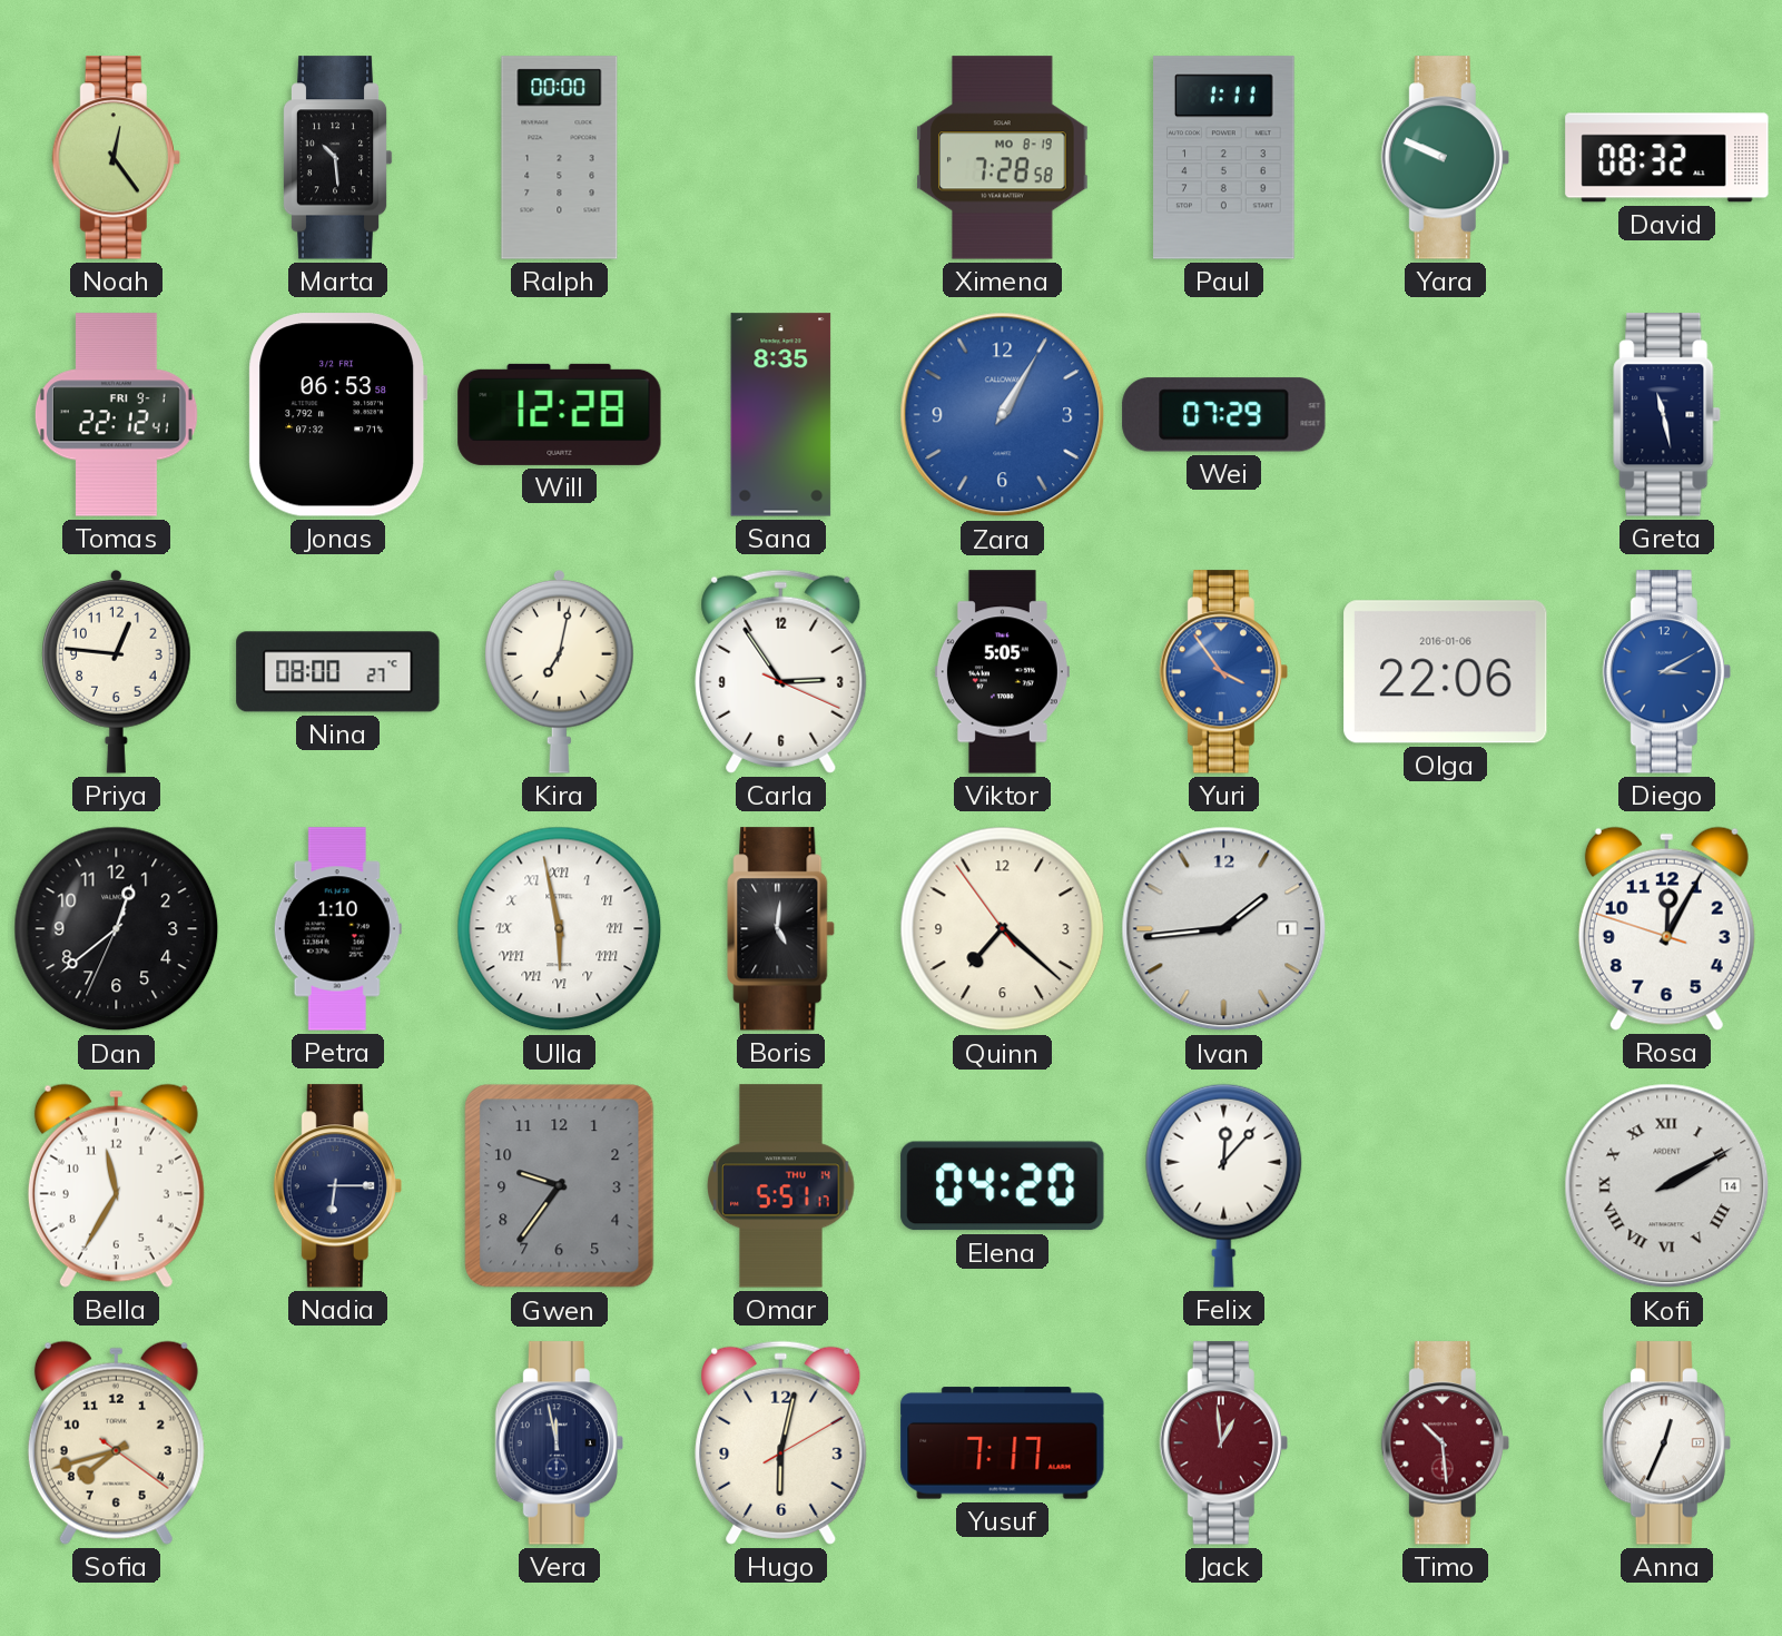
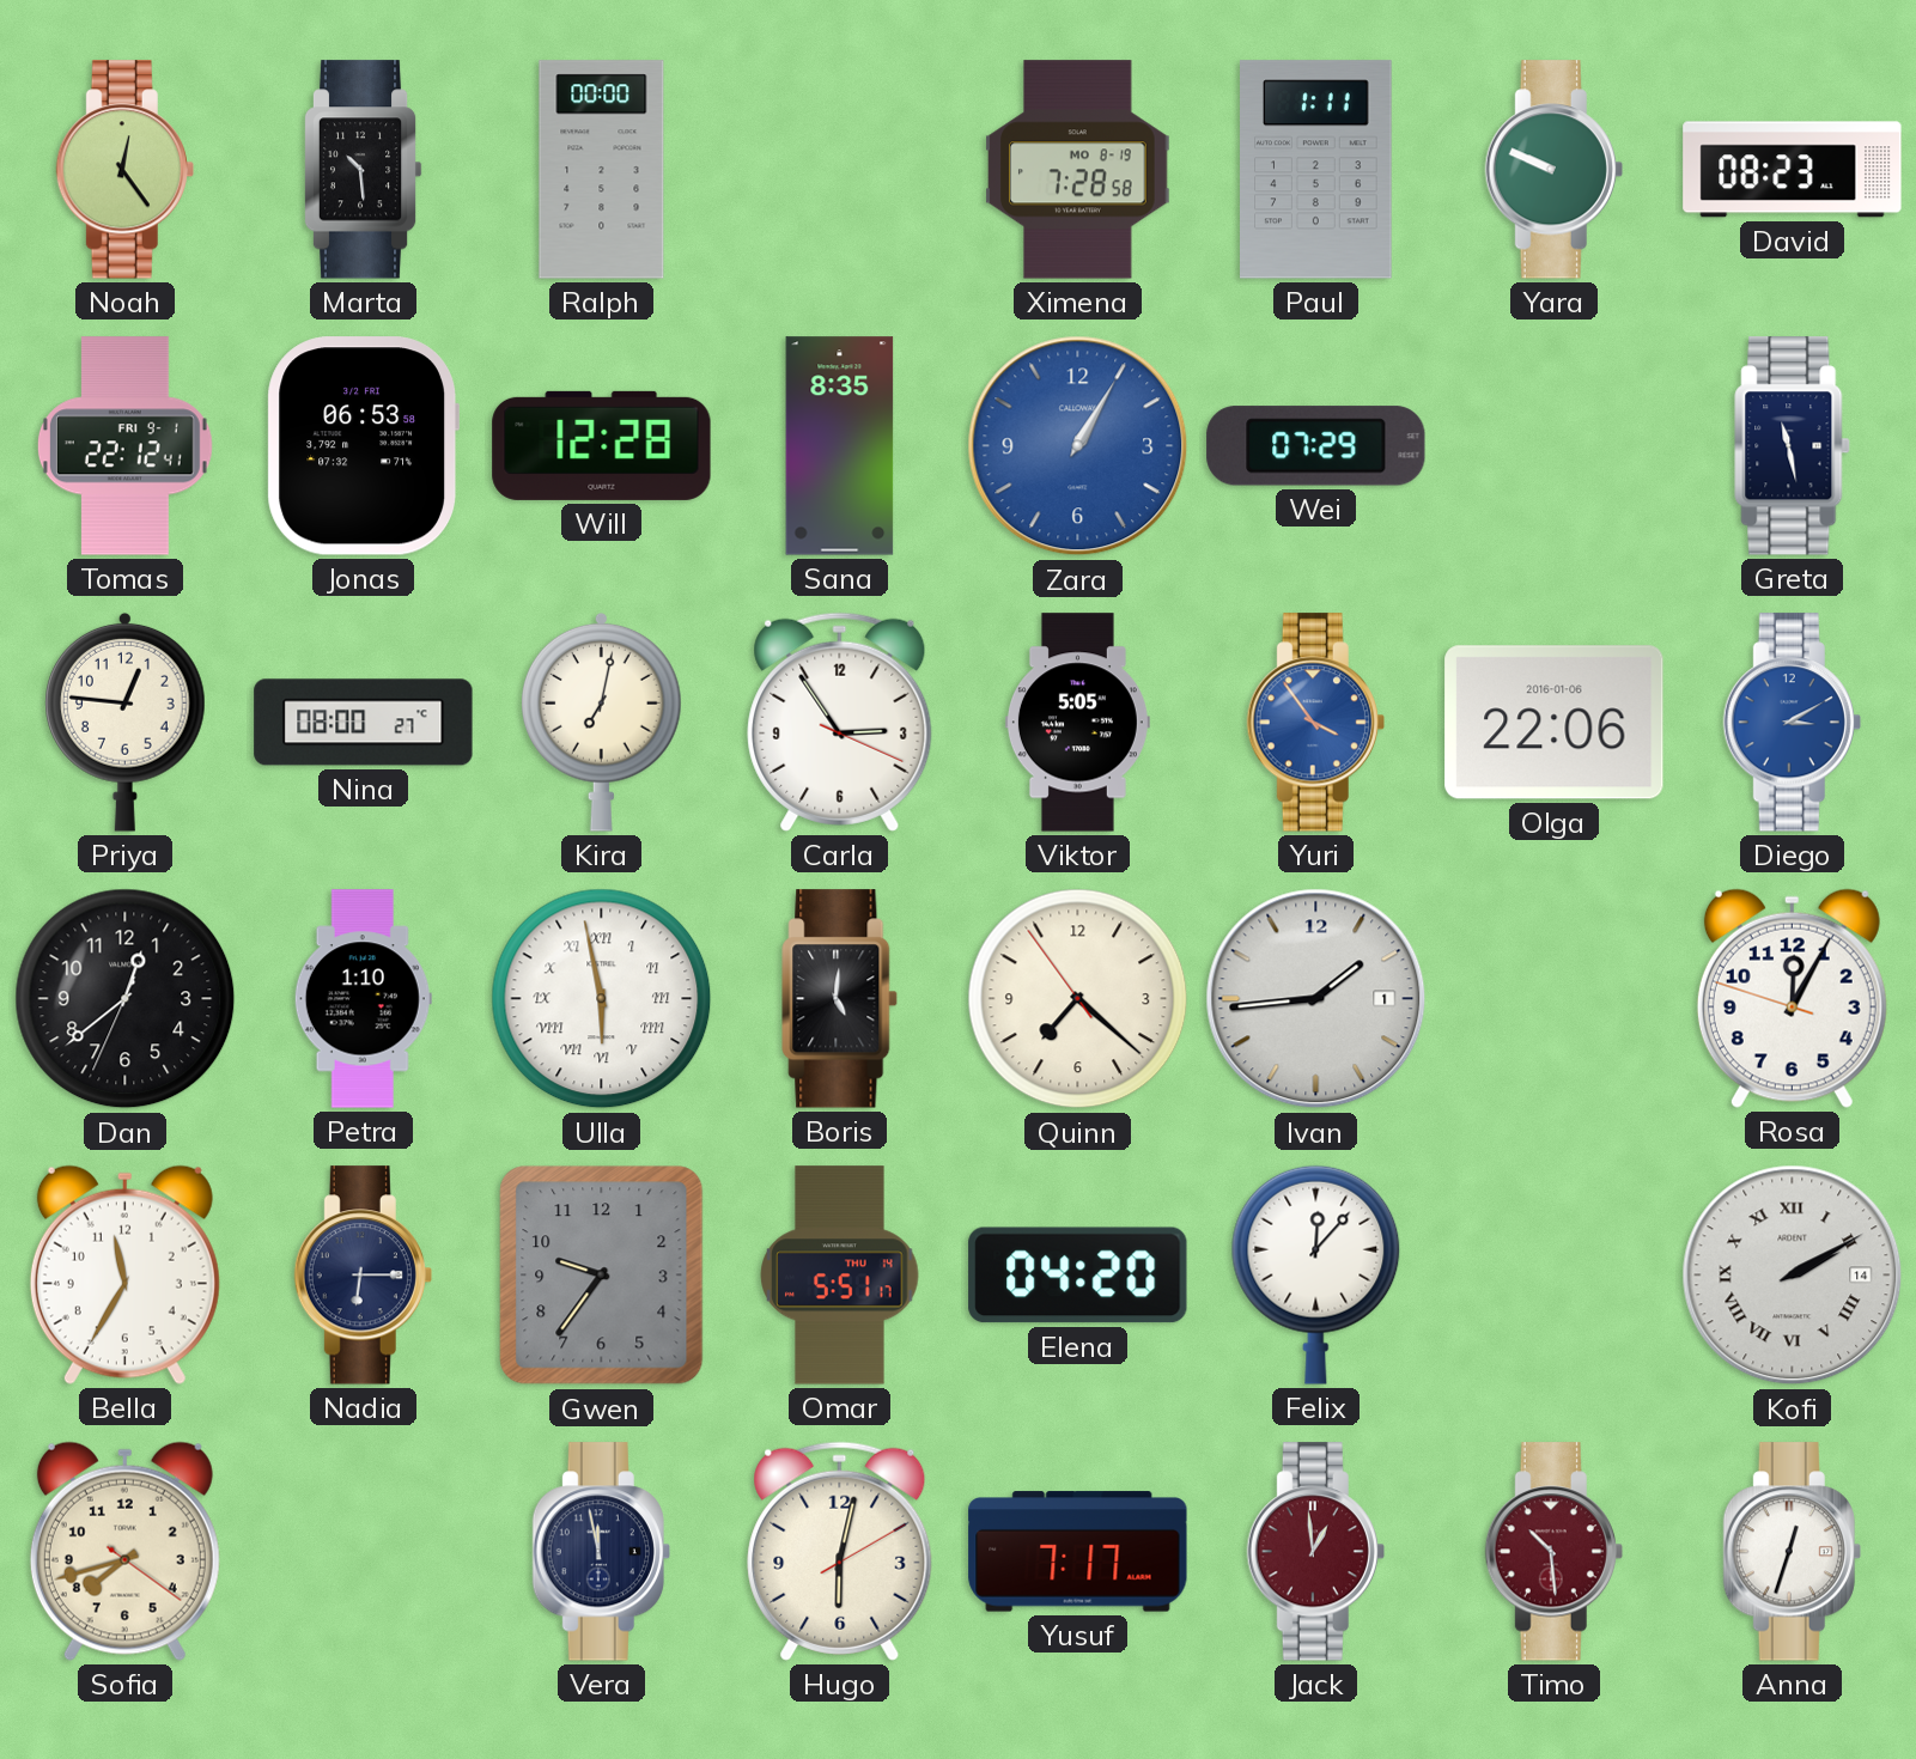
David: 08:32 -> 08:23
Anna: 12:34 -> 12:33
